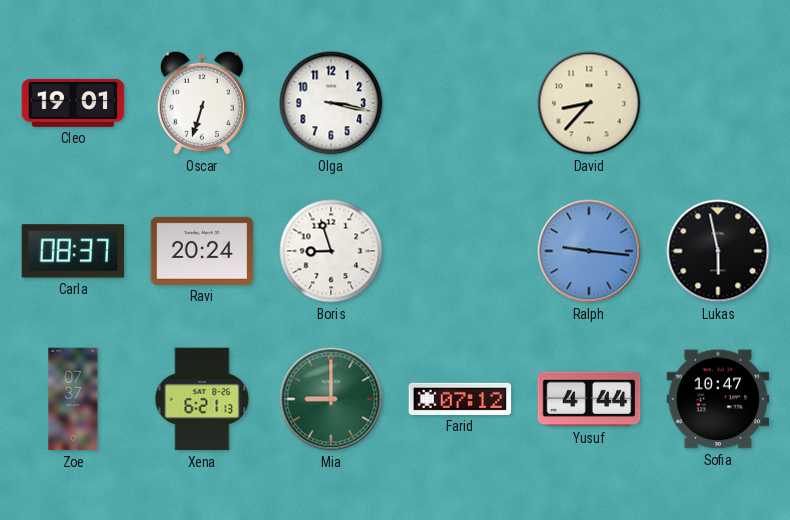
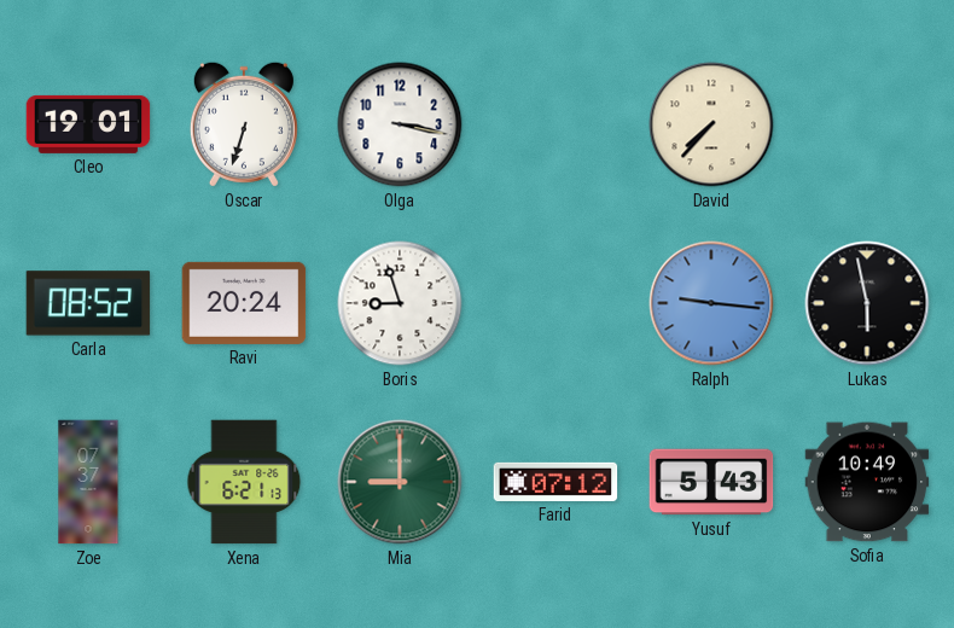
David: 8:37 -> 7:37
Carla: 08:37 -> 08:52
Yusuf: 4:44 -> 5:43
Sofia: 10:47 -> 10:49
